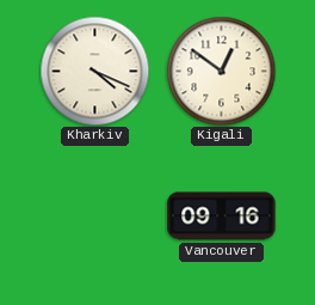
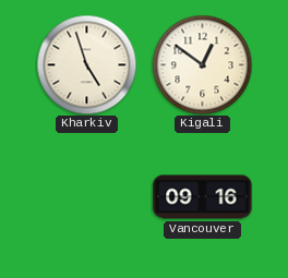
Kharkiv: 4:19 -> 4:57
